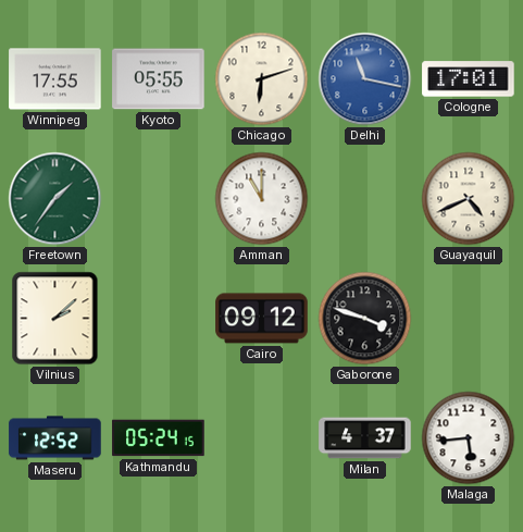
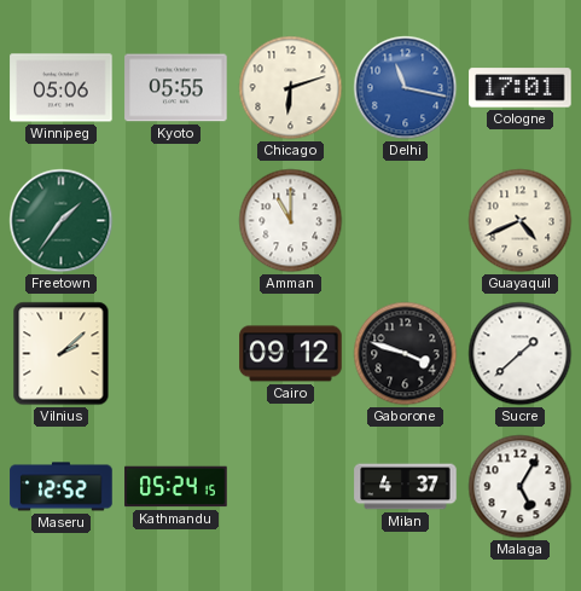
Winnipeg: 17:55 -> 05:06
Sucre: none -> 1:38
Malaga: 5:44 -> 5:05
